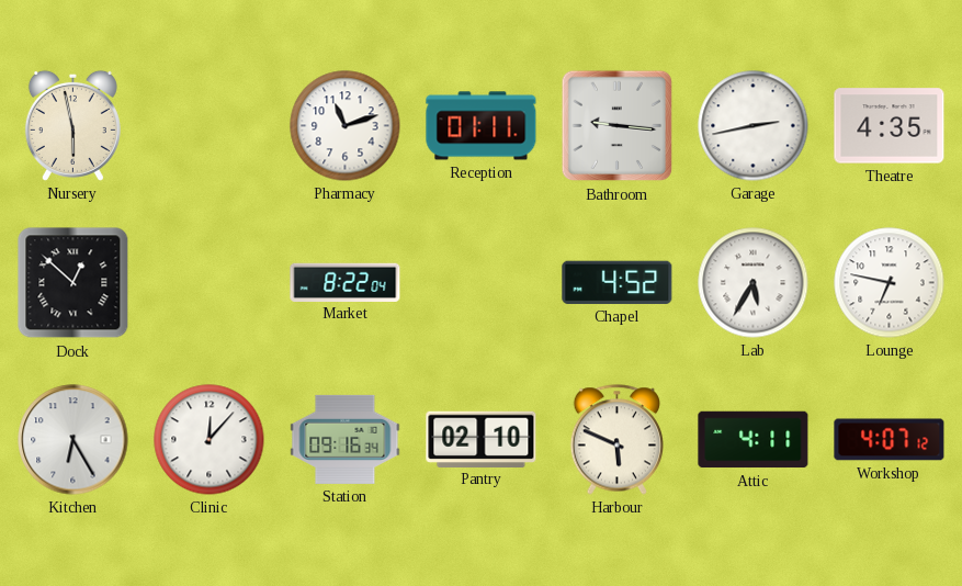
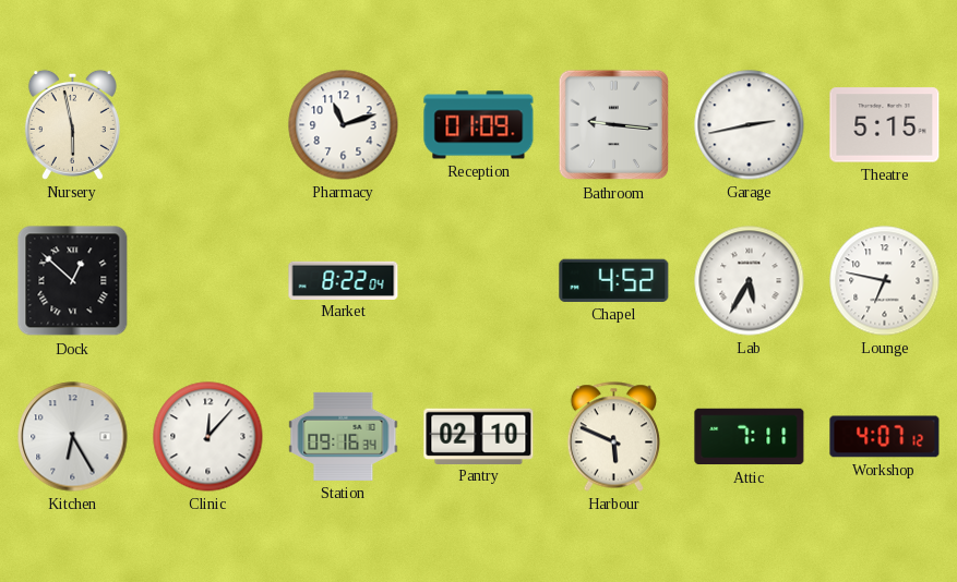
Reception: 01:11 -> 01:09
Theatre: 4:35 -> 5:15
Attic: 4:11 -> 7:11
